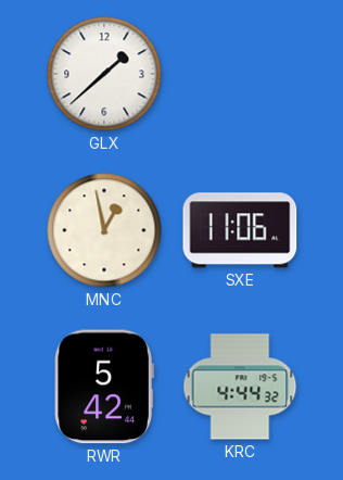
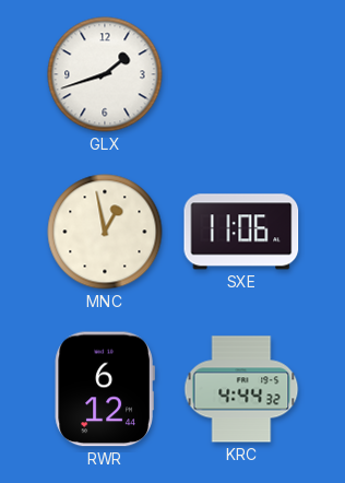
GLX: 1:38 -> 1:42
RWR: 5:42 -> 6:12
